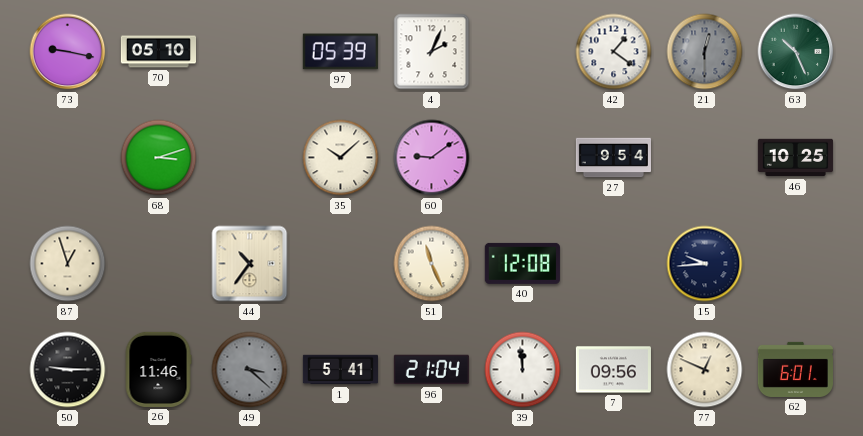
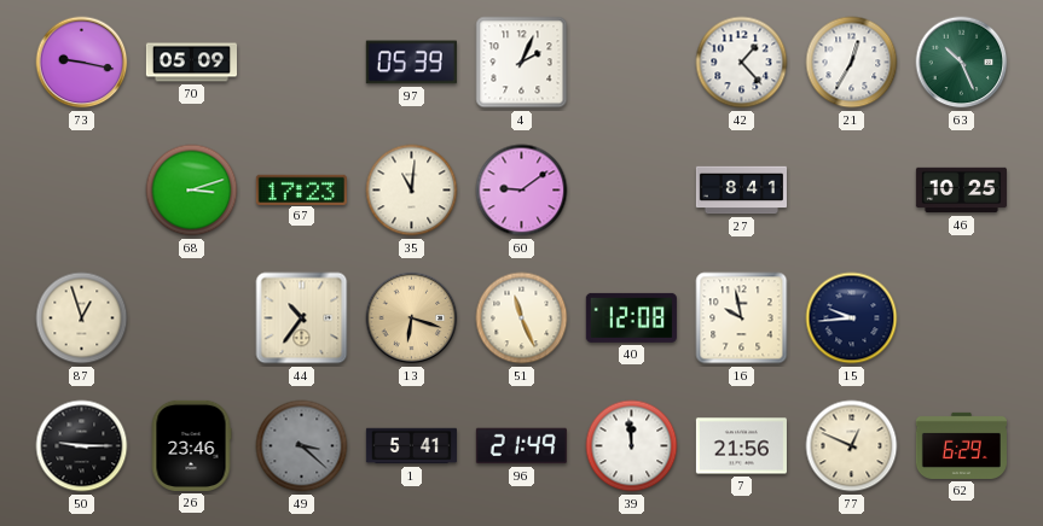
70: 05:10 -> 05:09
42: 1:21 -> 1:23
21: 12:30 -> 12:35
21 dial: grey -> white
67: none -> 17:23
35: 10:08 -> 11:01
27: 9:54 -> 8:41
13: none -> 6:18
16: none -> 9:58
26: 11:46 -> 23:46
96: 21:04 -> 21:49
7: 09:56 -> 21:56
62: 6:01 -> 6:29
